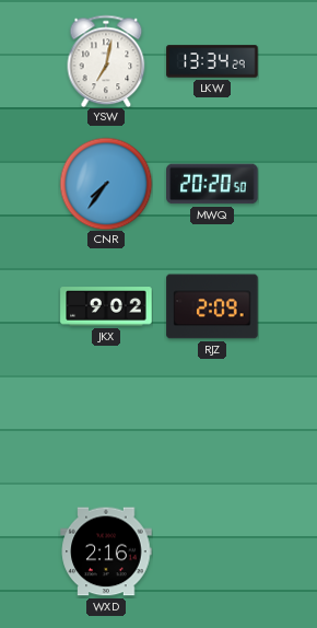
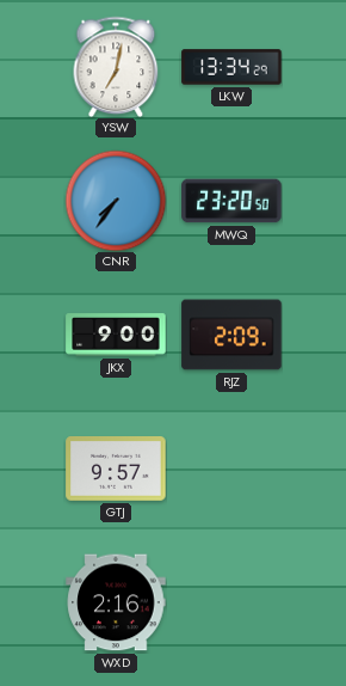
MWQ: 20:20 -> 23:20
JKX: 9:02 -> 9:00
GTJ: none -> 9:57
